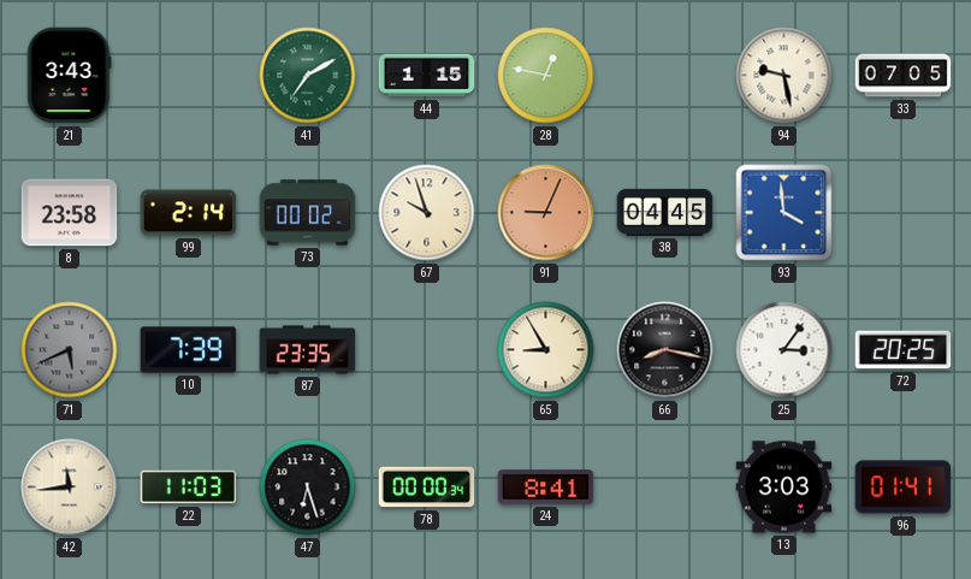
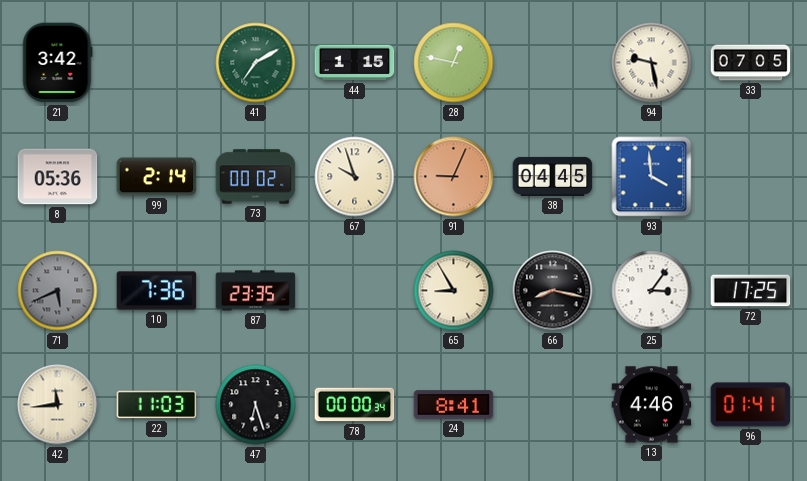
21: 3:43 -> 3:42
8: 23:58 -> 05:36
10: 7:39 -> 7:36
72: 20:25 -> 17:25
13: 3:03 -> 4:46
